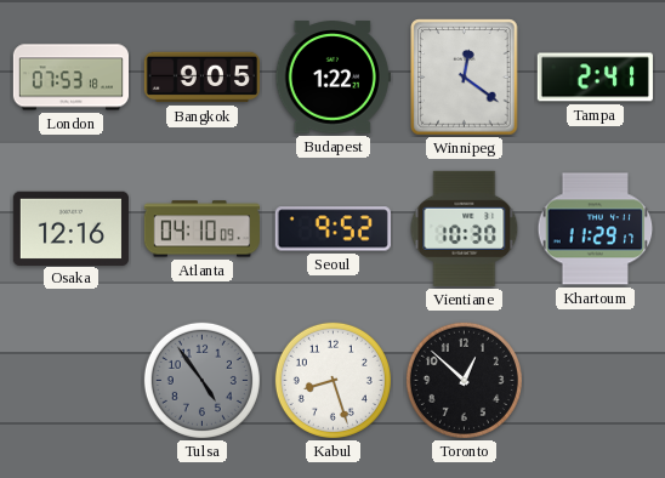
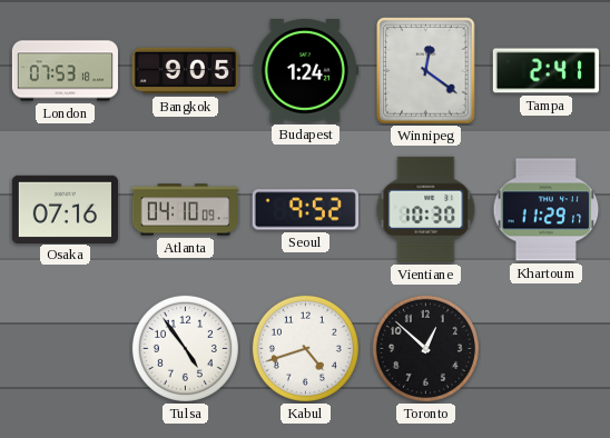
Budapest: 1:22 -> 1:24
Osaka: 12:16 -> 07:16
Tulsa dial: grey -> white
Kabul: 8:27 -> 4:42
